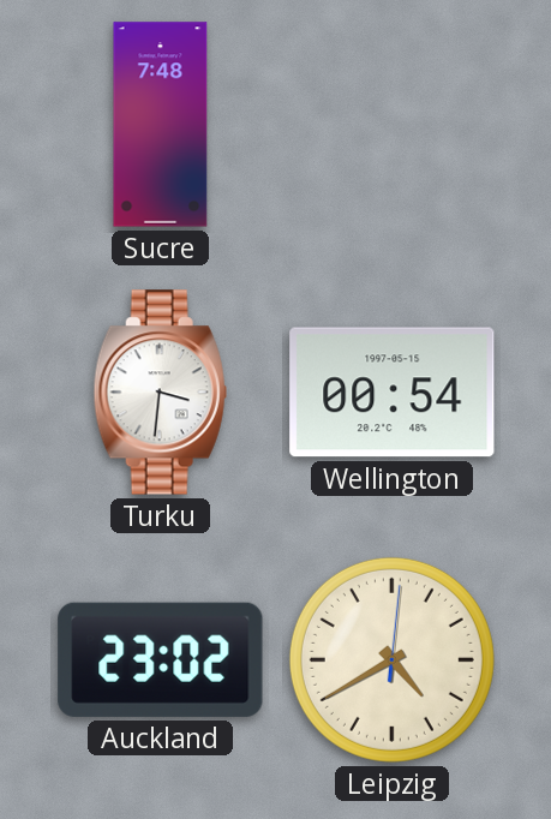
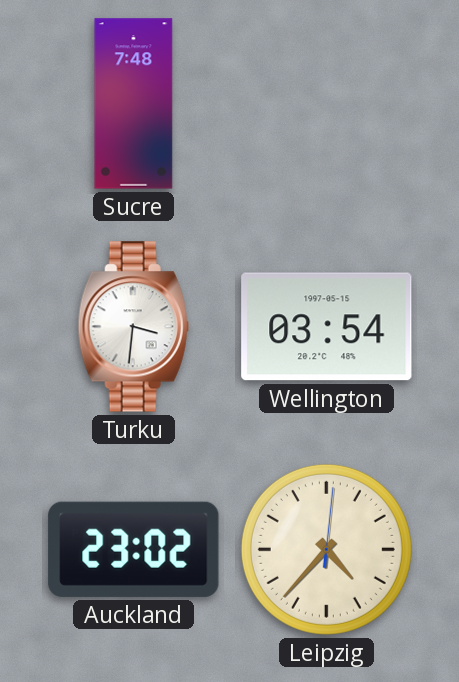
Wellington: 00:54 -> 03:54
Leipzig: 4:40 -> 4:37
